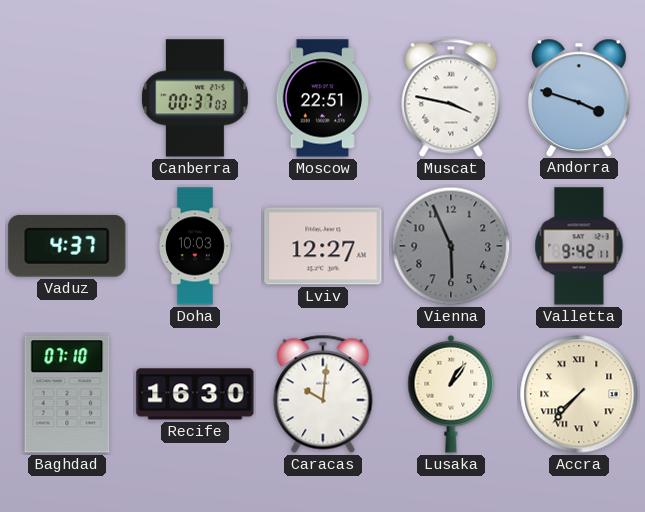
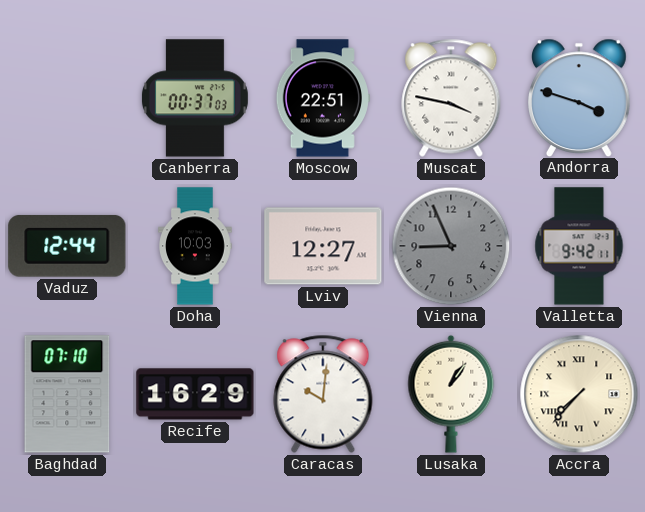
Vaduz: 4:37 -> 12:44
Vienna: 5:56 -> 8:56
Recife: 16:30 -> 16:29
